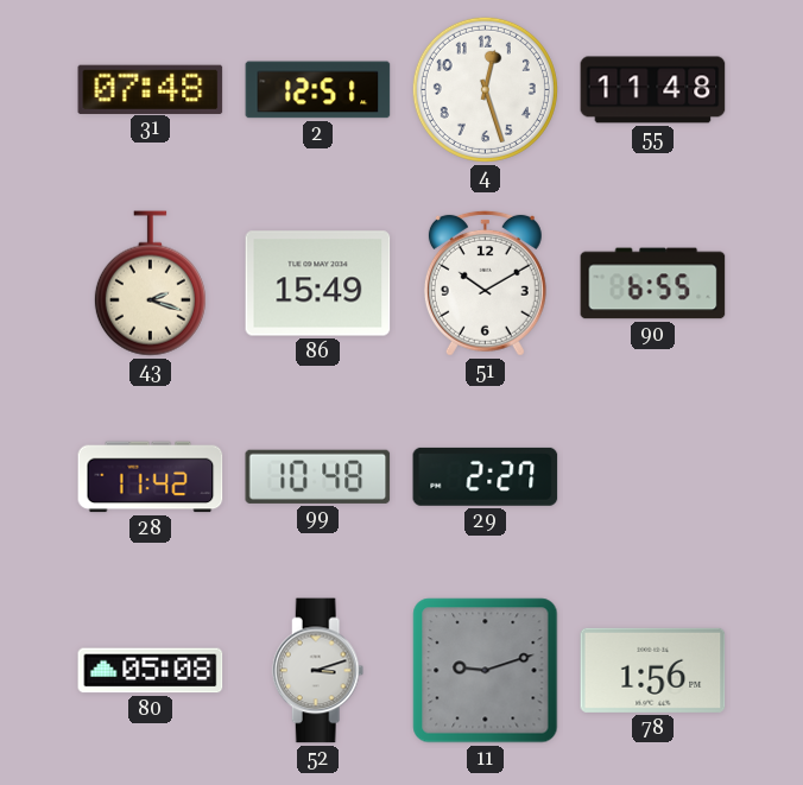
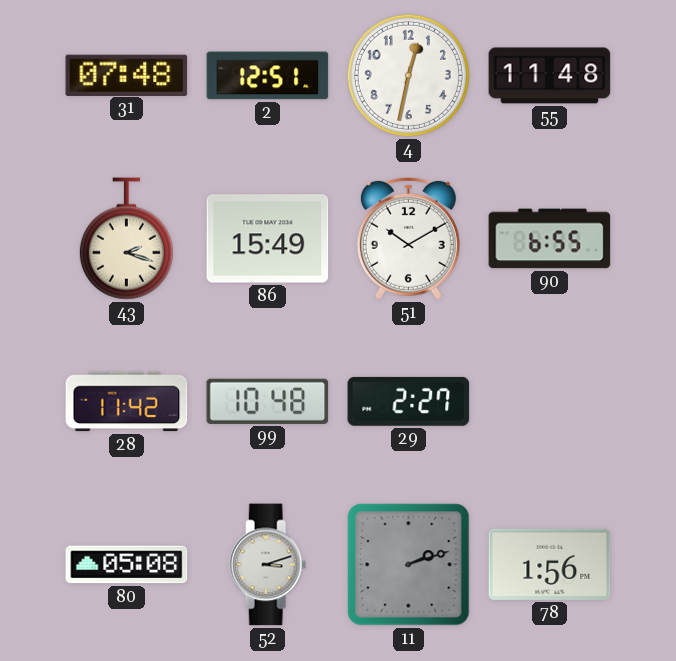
4: 12:27 -> 12:32
11: 9:12 -> 2:12
